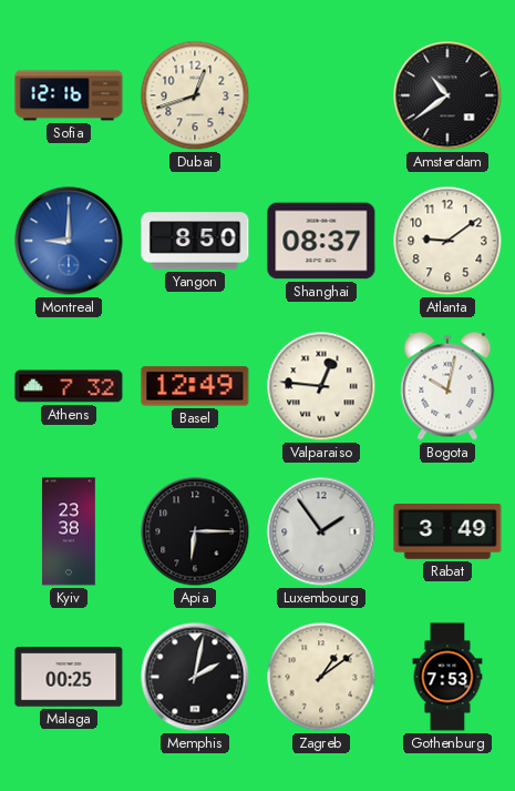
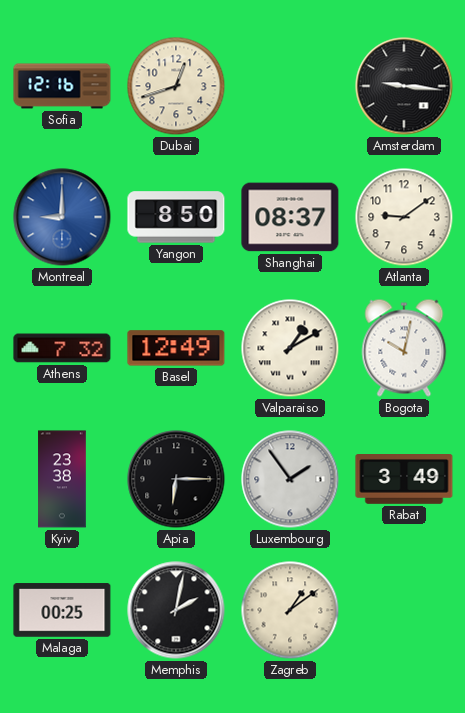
Amsterdam: 10:39 -> 9:16
Valparaiso: 12:46 -> 1:10
Gothenburg: 7:53 -> none
